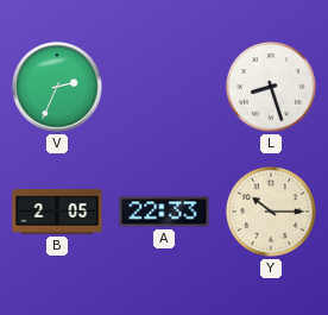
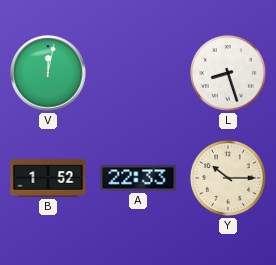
V: 2:34 -> 12:02
B: 2:05 -> 1:52
